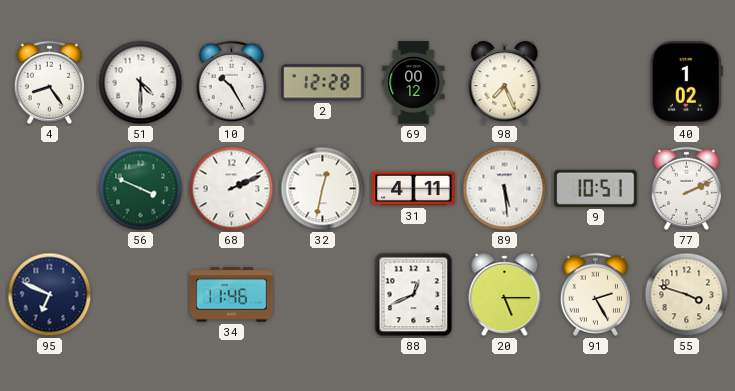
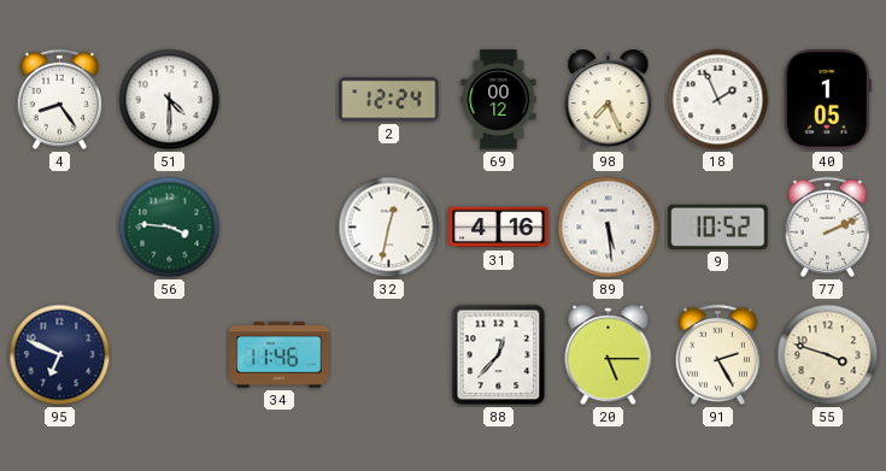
10: 10:25 -> none
2: 12:28 -> 12:24
18: none -> 1:56
40: 1:02 -> 1:05
56: 3:49 -> 3:46
68: 2:11 -> none
31: 4:11 -> 4:16
9: 10:51 -> 10:52
88: 12:41 -> 12:37
